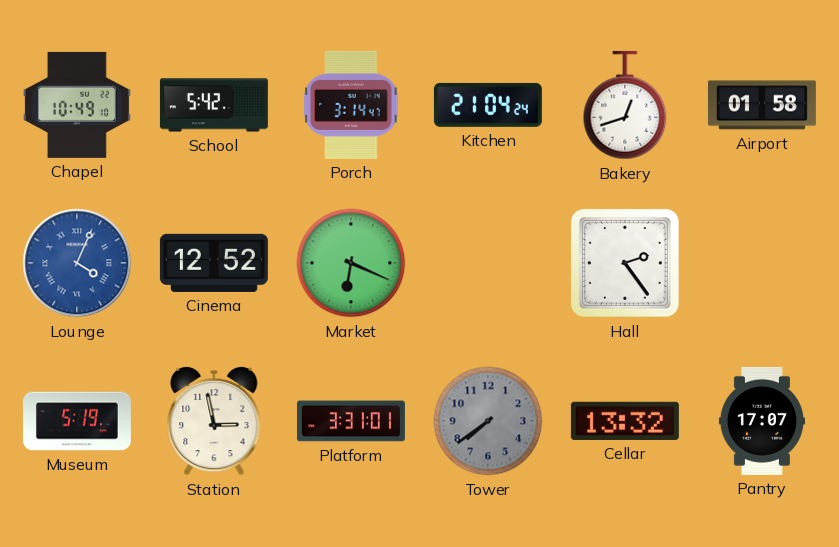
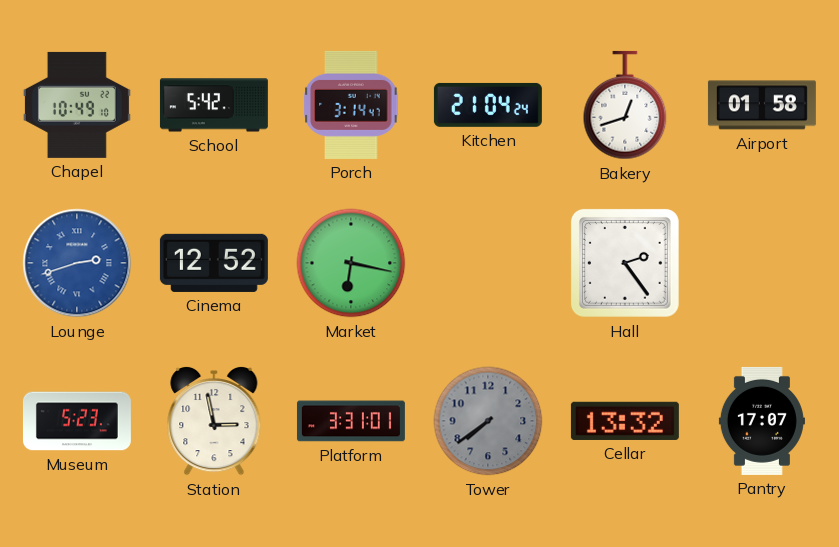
Lounge: 4:04 -> 2:42
Market: 6:19 -> 6:17
Museum: 5:19 -> 5:23
